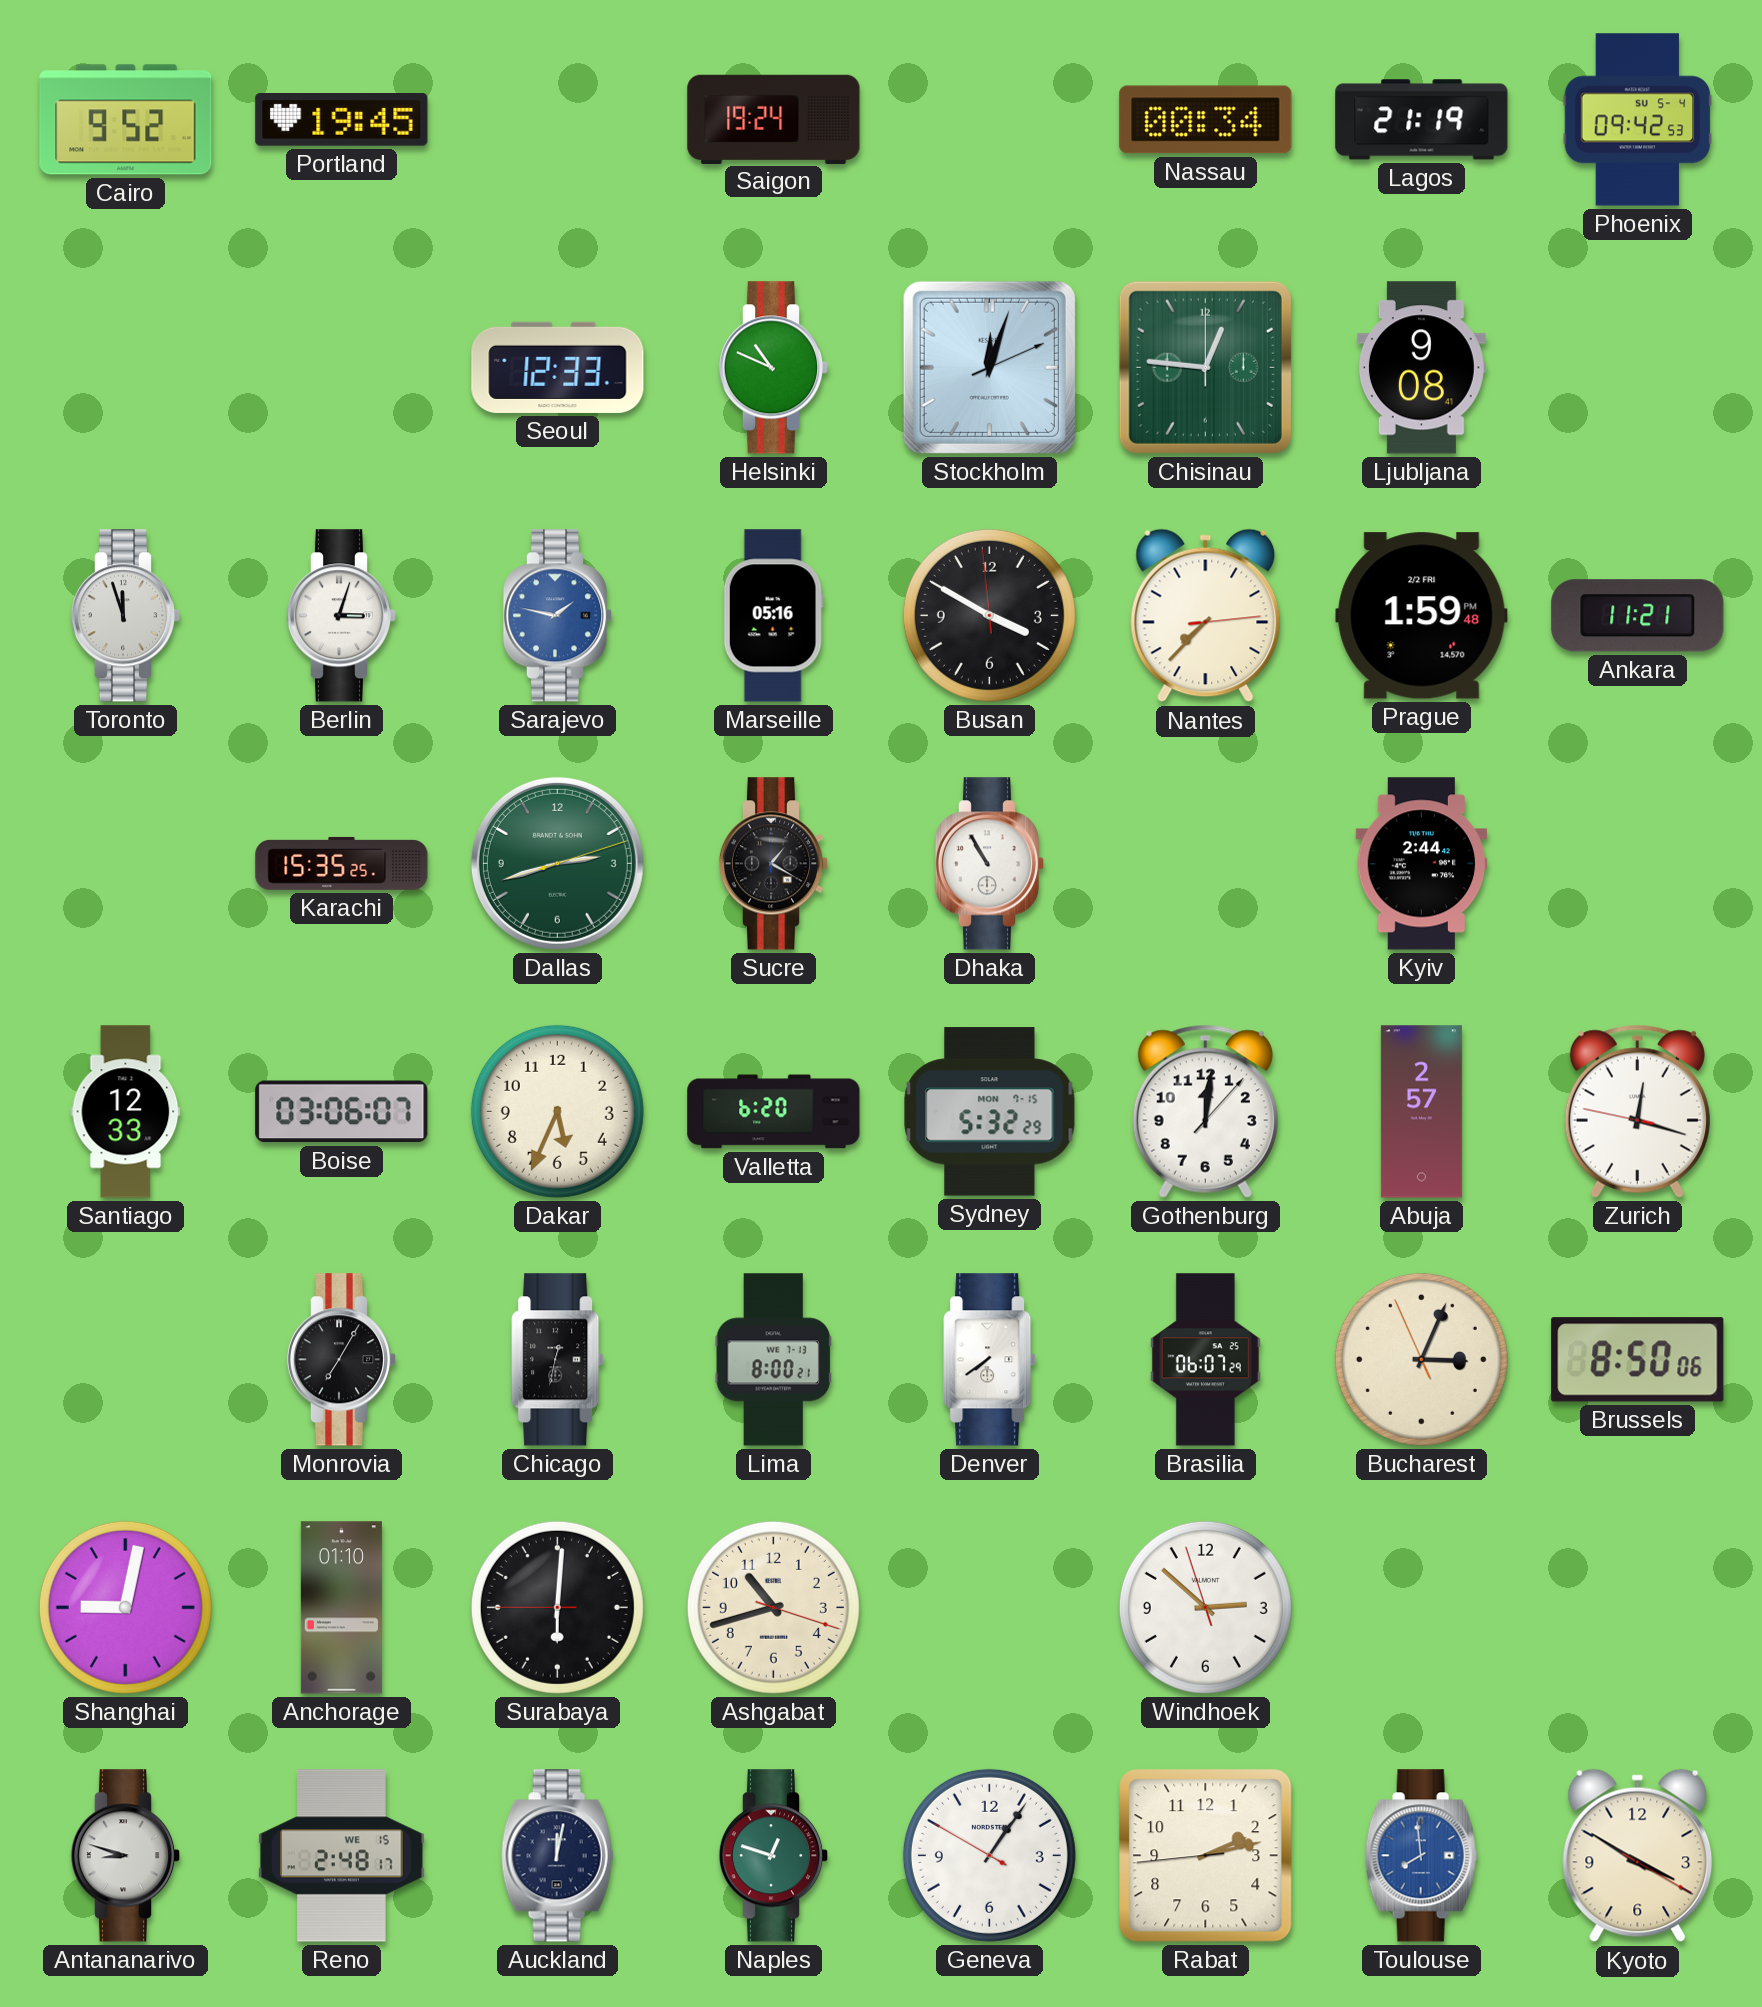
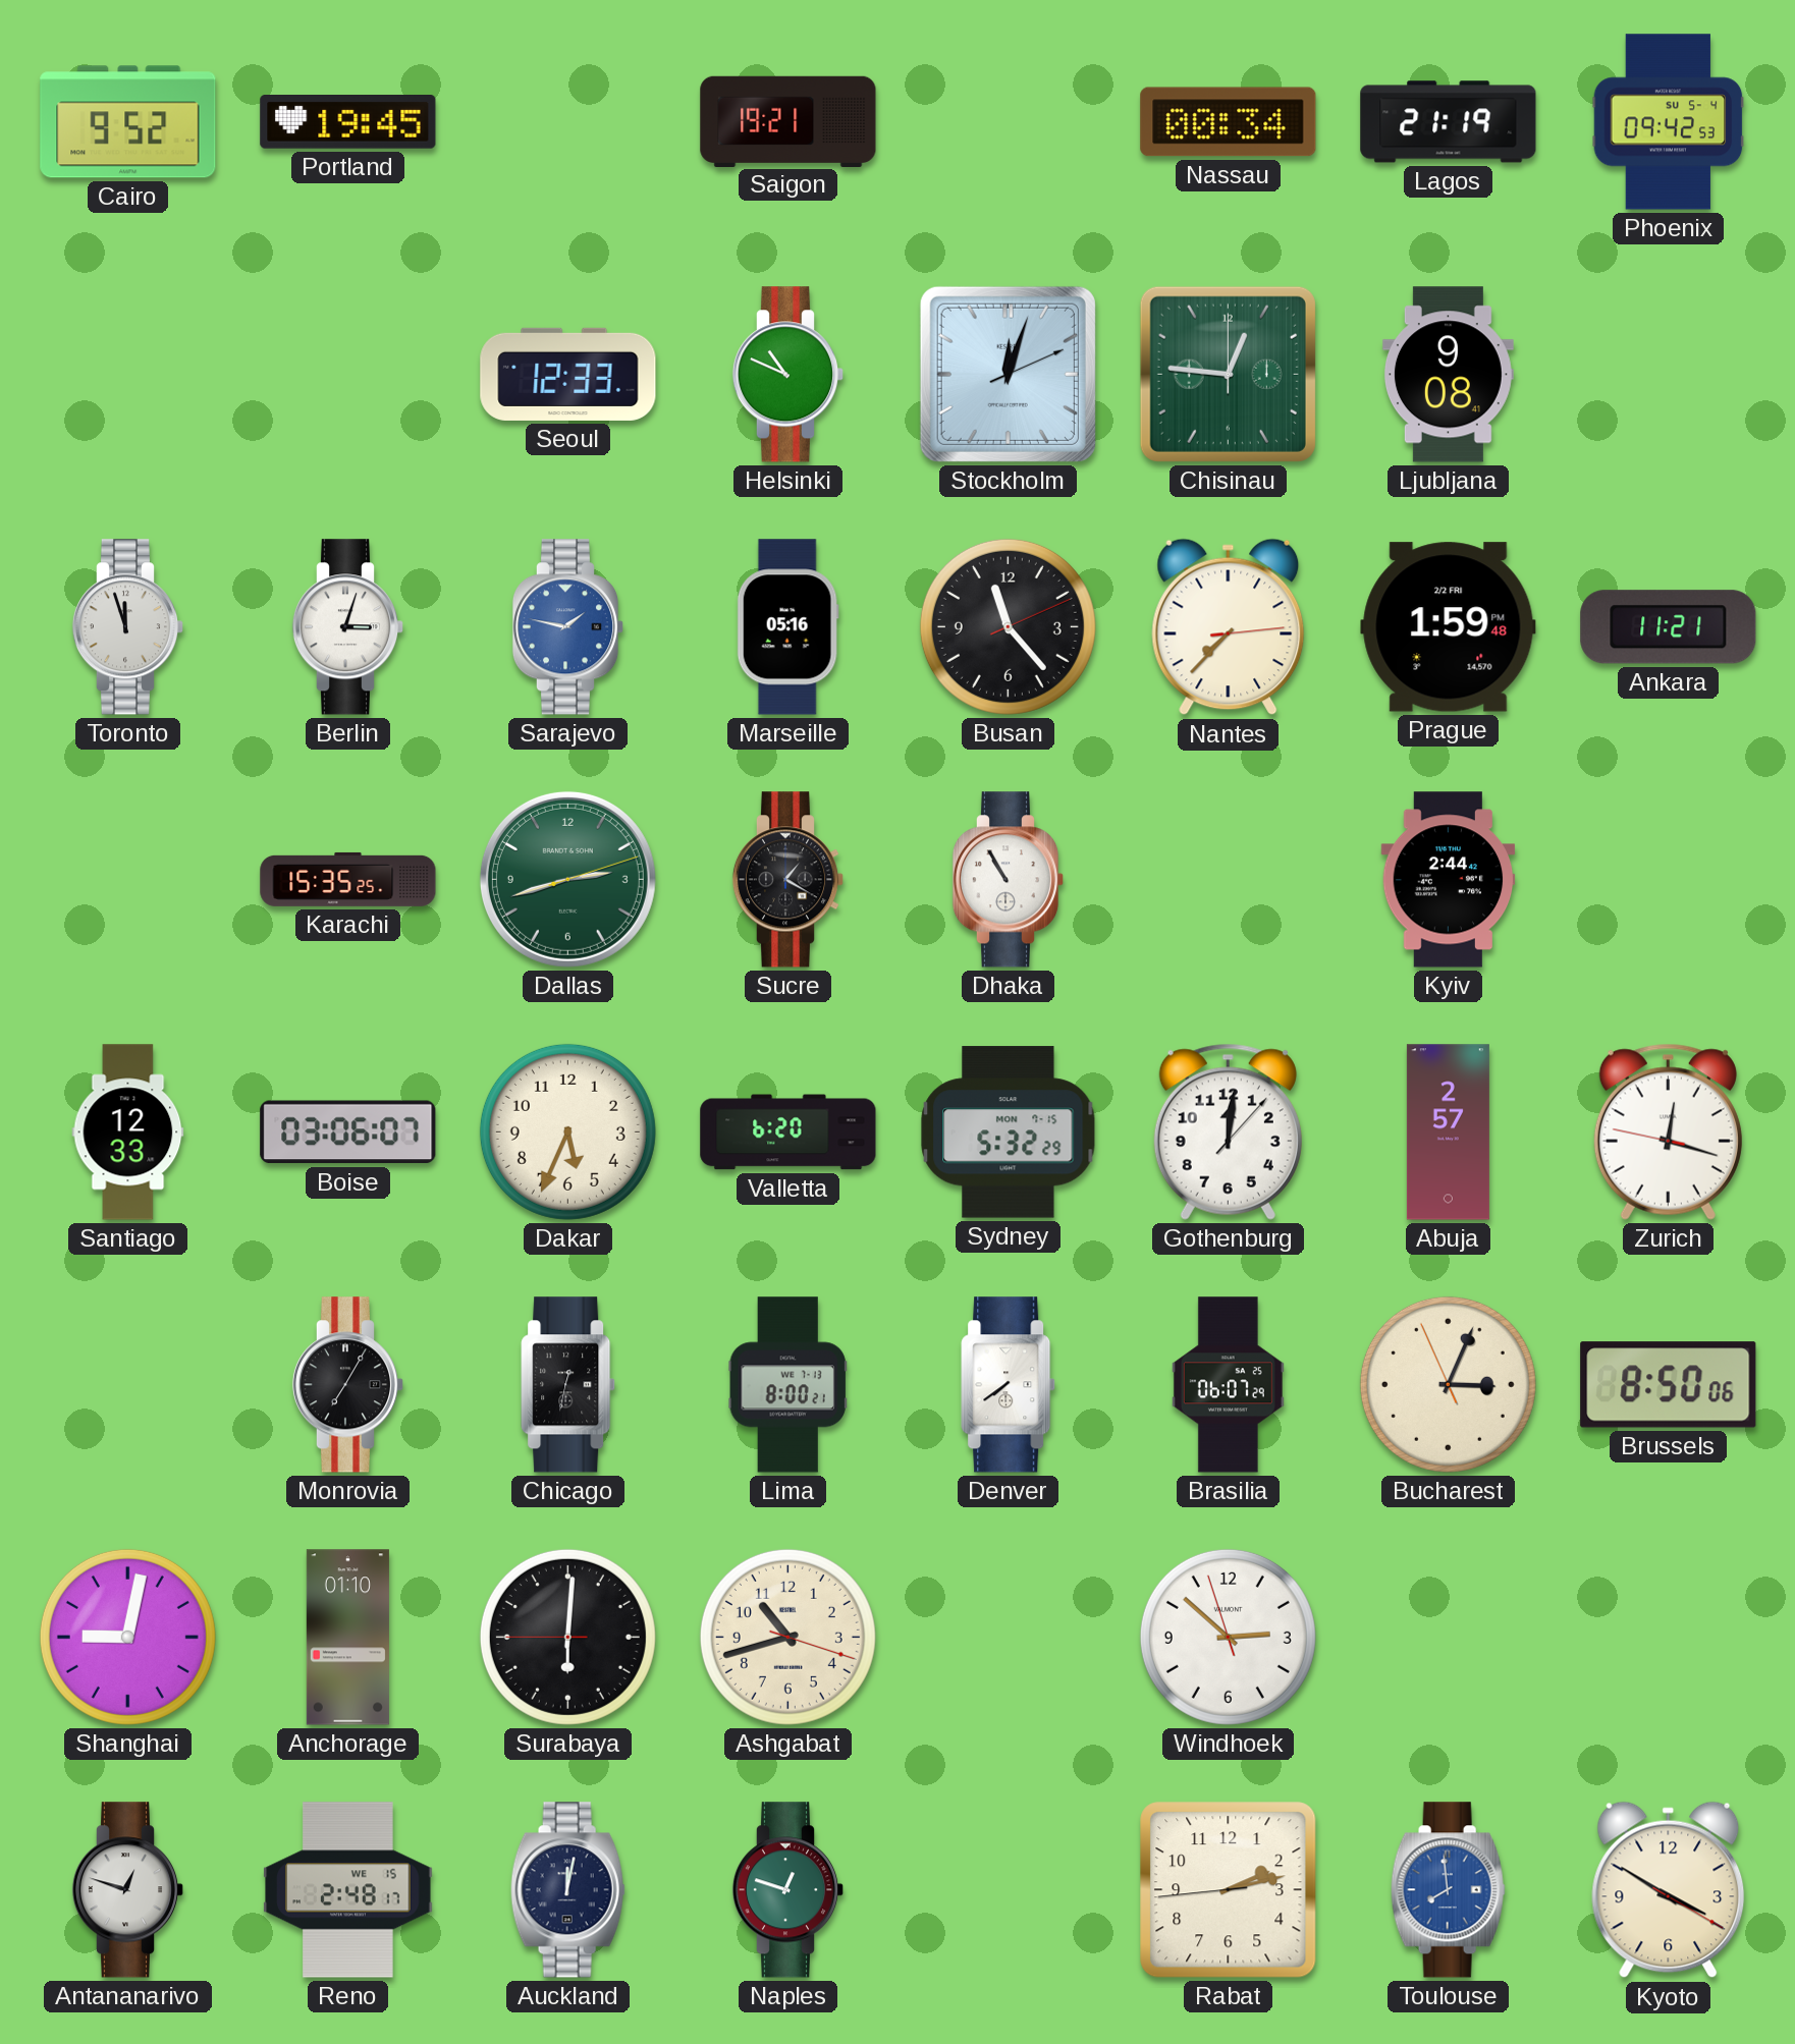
Saigon: 19:24 -> 19:21
Busan: 3:49 -> 11:23
Antananarivo: 8:48 -> 12:48
Geneva: 1:05 -> none
